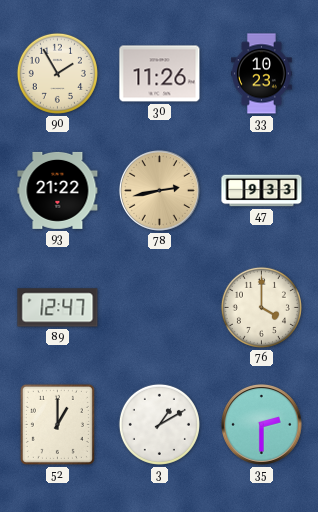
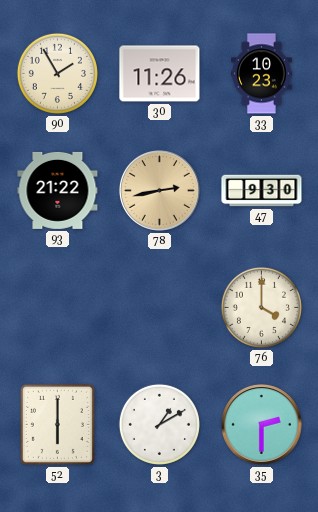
47: 9:33 -> 9:30
89: 12:47 -> none
52: 1:00 -> 6:00
